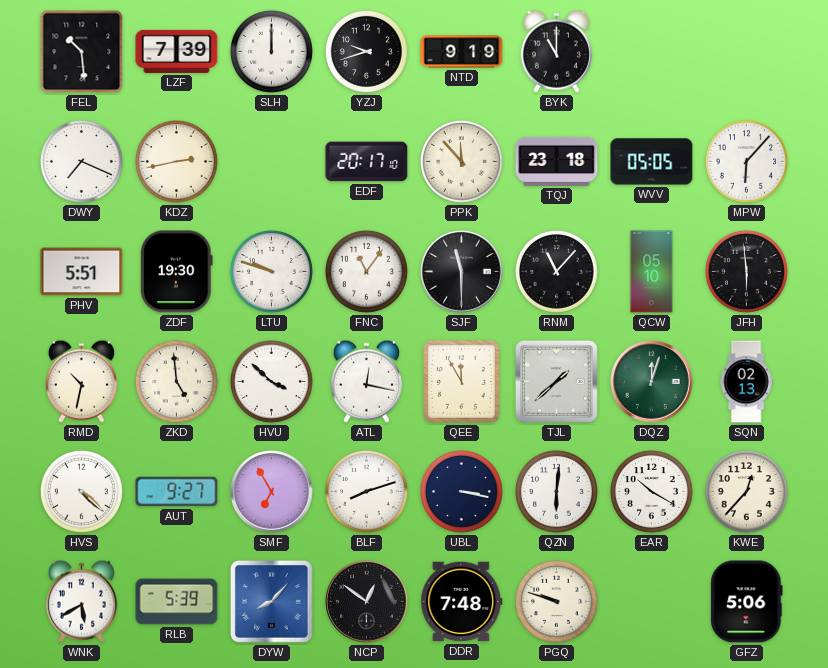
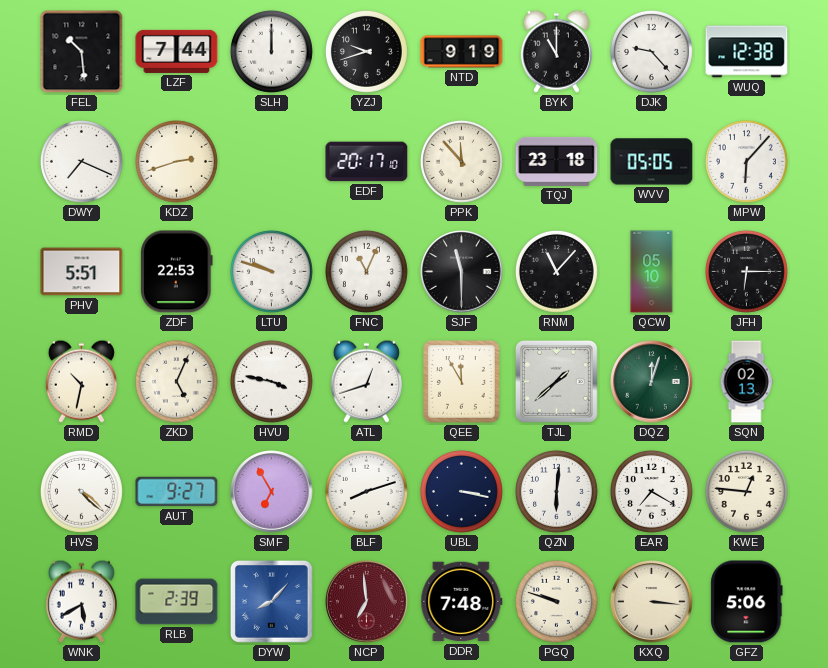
LZF: 7:39 -> 7:44
DJK: none -> 9:23
WUQ: none -> 12:38
KDZ: 2:43 -> 2:42
ZDF: 19:30 -> 22:53
FNC: 11:06 -> 11:04
JFH: 5:59 -> 6:15
ZKD: 4:59 -> 5:04
HVU: 3:52 -> 3:47
ATL: 12:17 -> 12:42
EAR: 10:20 -> 7:20
KWE: 12:37 -> 12:46
RLB: 5:39 -> 2:39
NCP: 12:51 -> 6:59
NCP dial: black -> burgundy
KXQ: none -> 3:16
